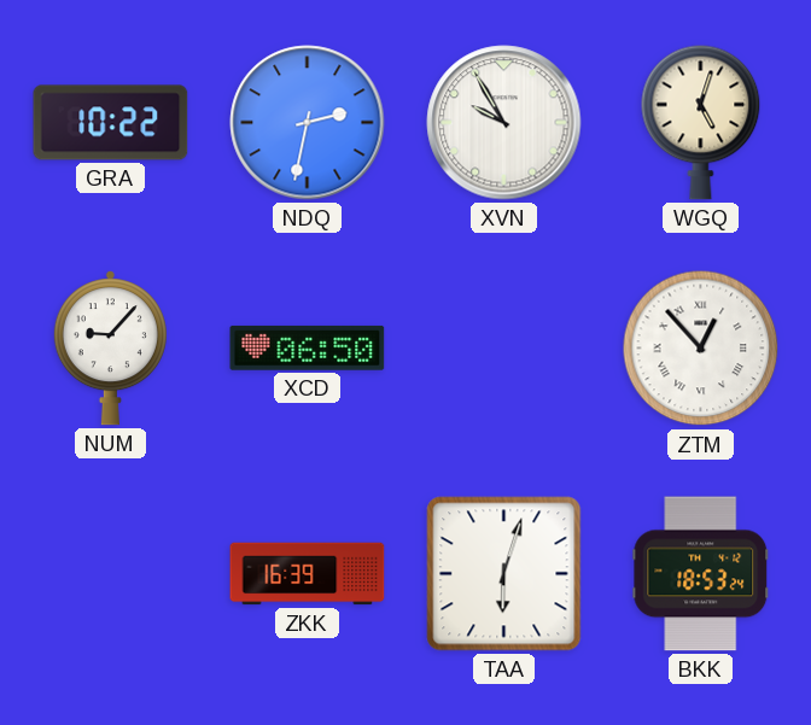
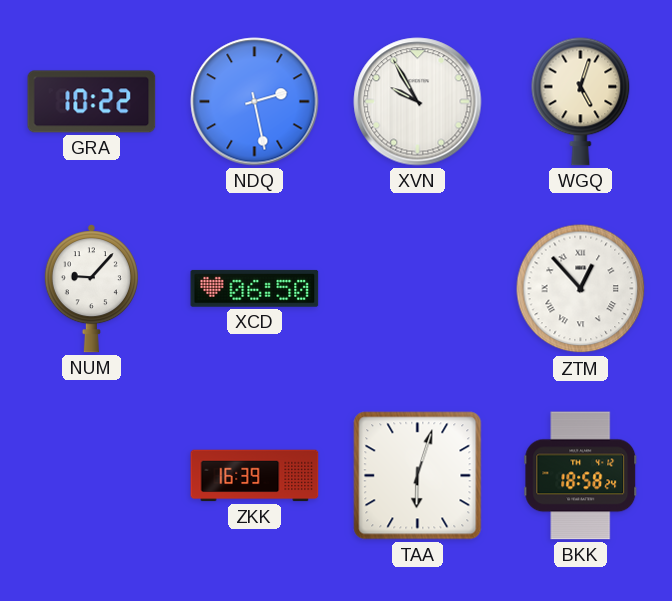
NDQ: 2:32 -> 2:28
BKK: 18:53 -> 18:58
